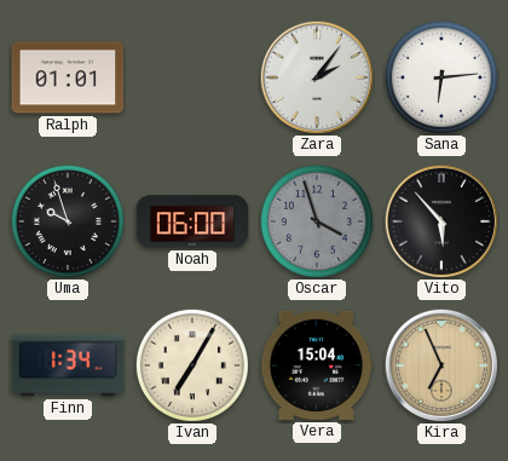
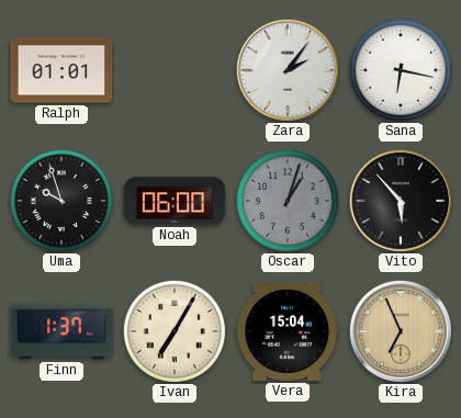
Sana: 6:14 -> 6:17
Oscar: 3:57 -> 1:03
Finn: 1:34 -> 1:37
